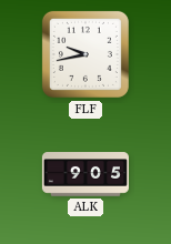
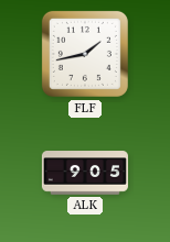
FLF: 9:43 -> 1:43
